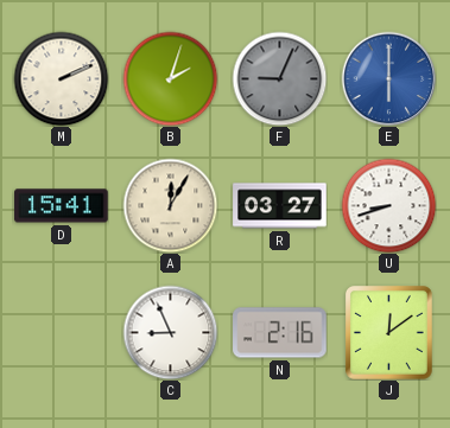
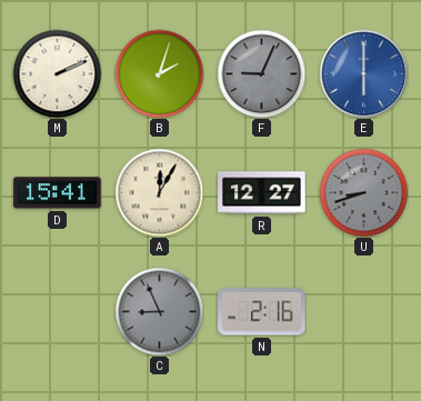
R: 03:27 -> 12:27
U dial: white -> grey
C dial: white -> grey
J: 12:09 -> none
